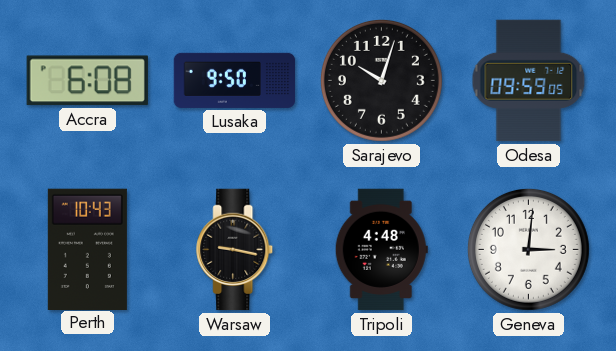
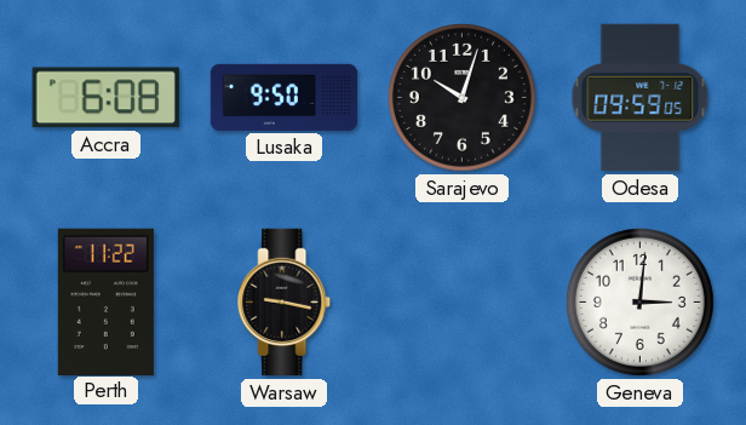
Perth: 10:43 -> 11:22
Tripoli: 4:48 -> none
